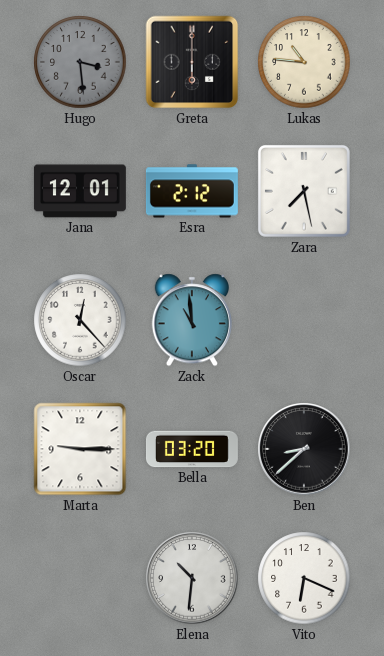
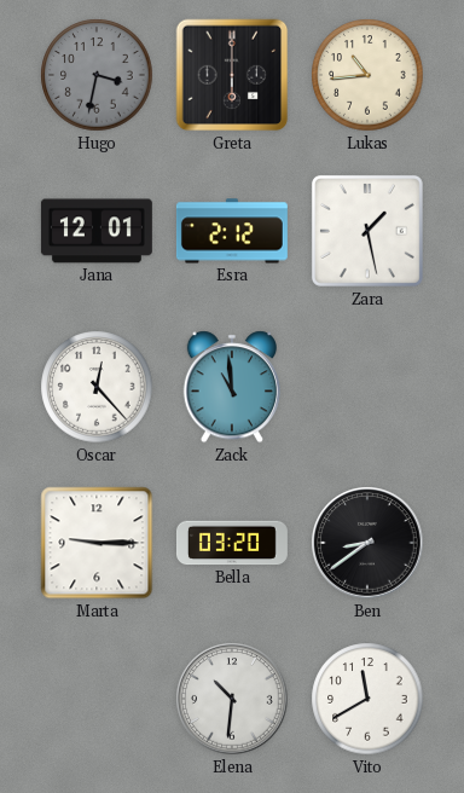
Hugo: 3:29 -> 3:32
Lukas: 10:46 -> 10:44
Zara: 7:28 -> 1:28
Ben: 8:38 -> 8:39
Vito: 6:19 -> 11:40
